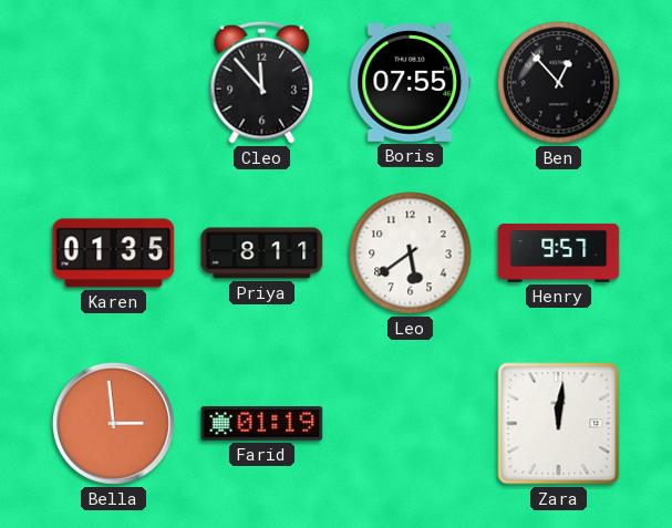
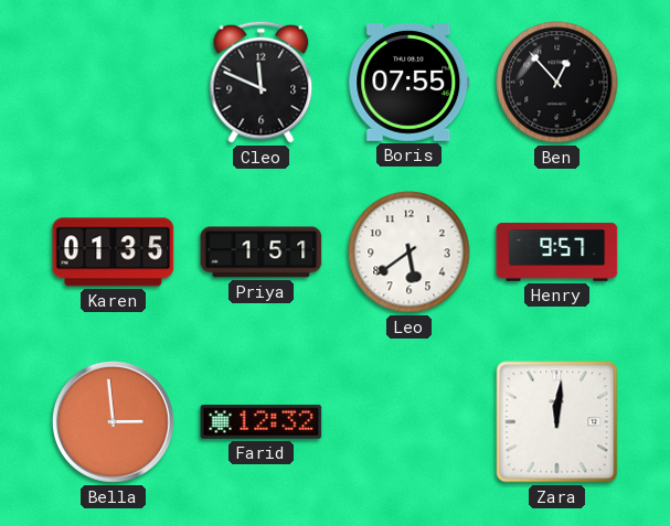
Cleo: 11:53 -> 11:49
Priya: 8:11 -> 1:51
Farid: 01:19 -> 12:32
